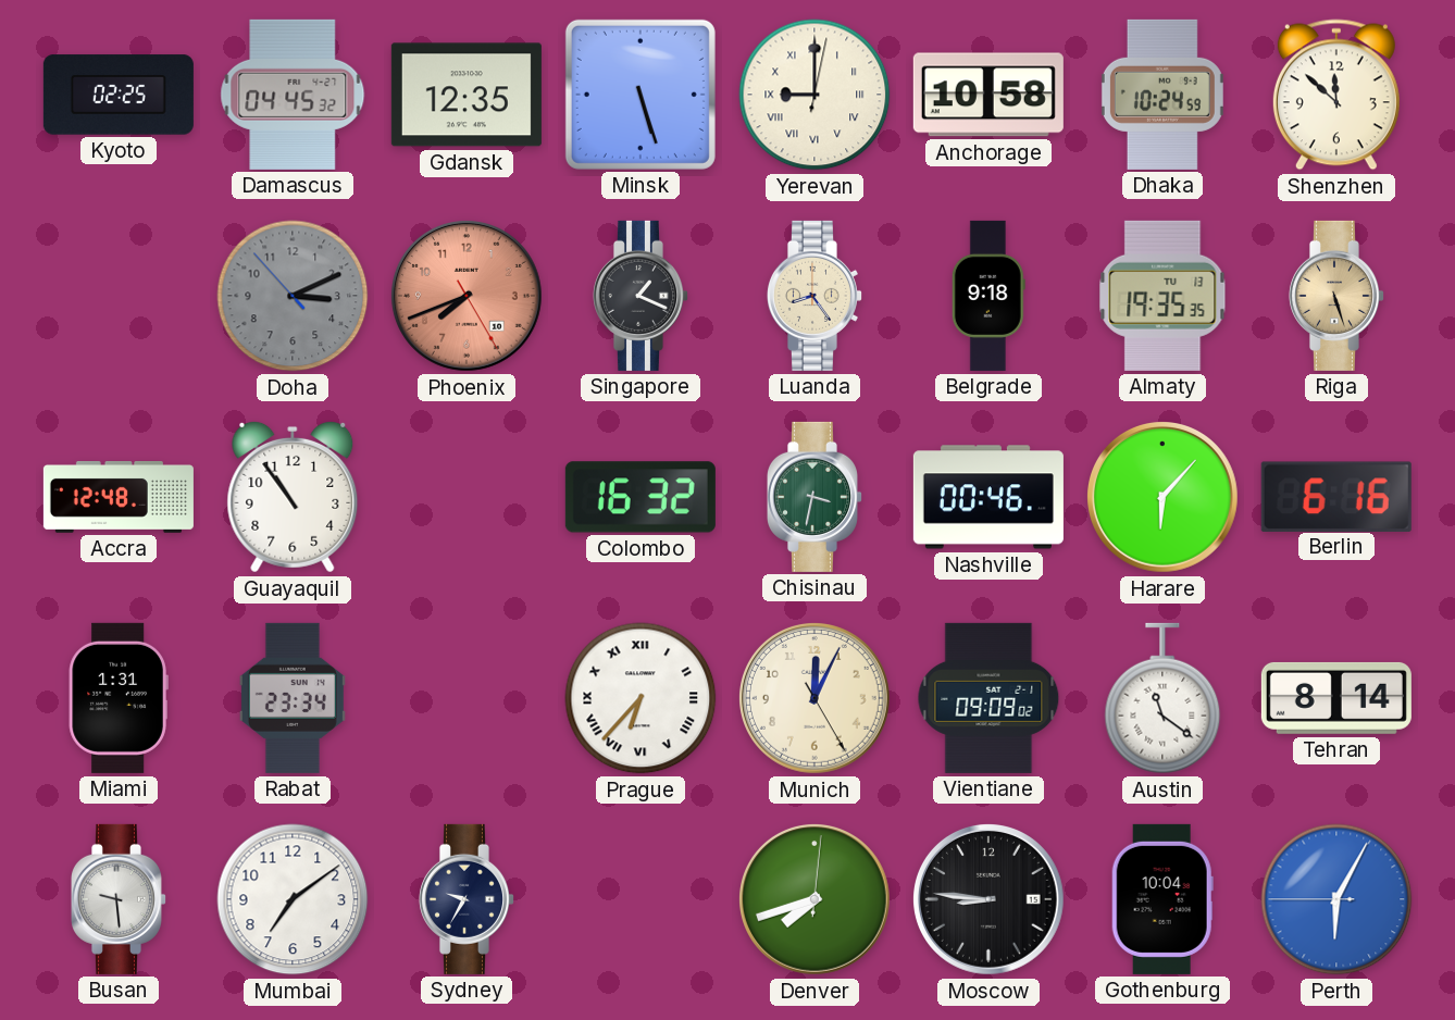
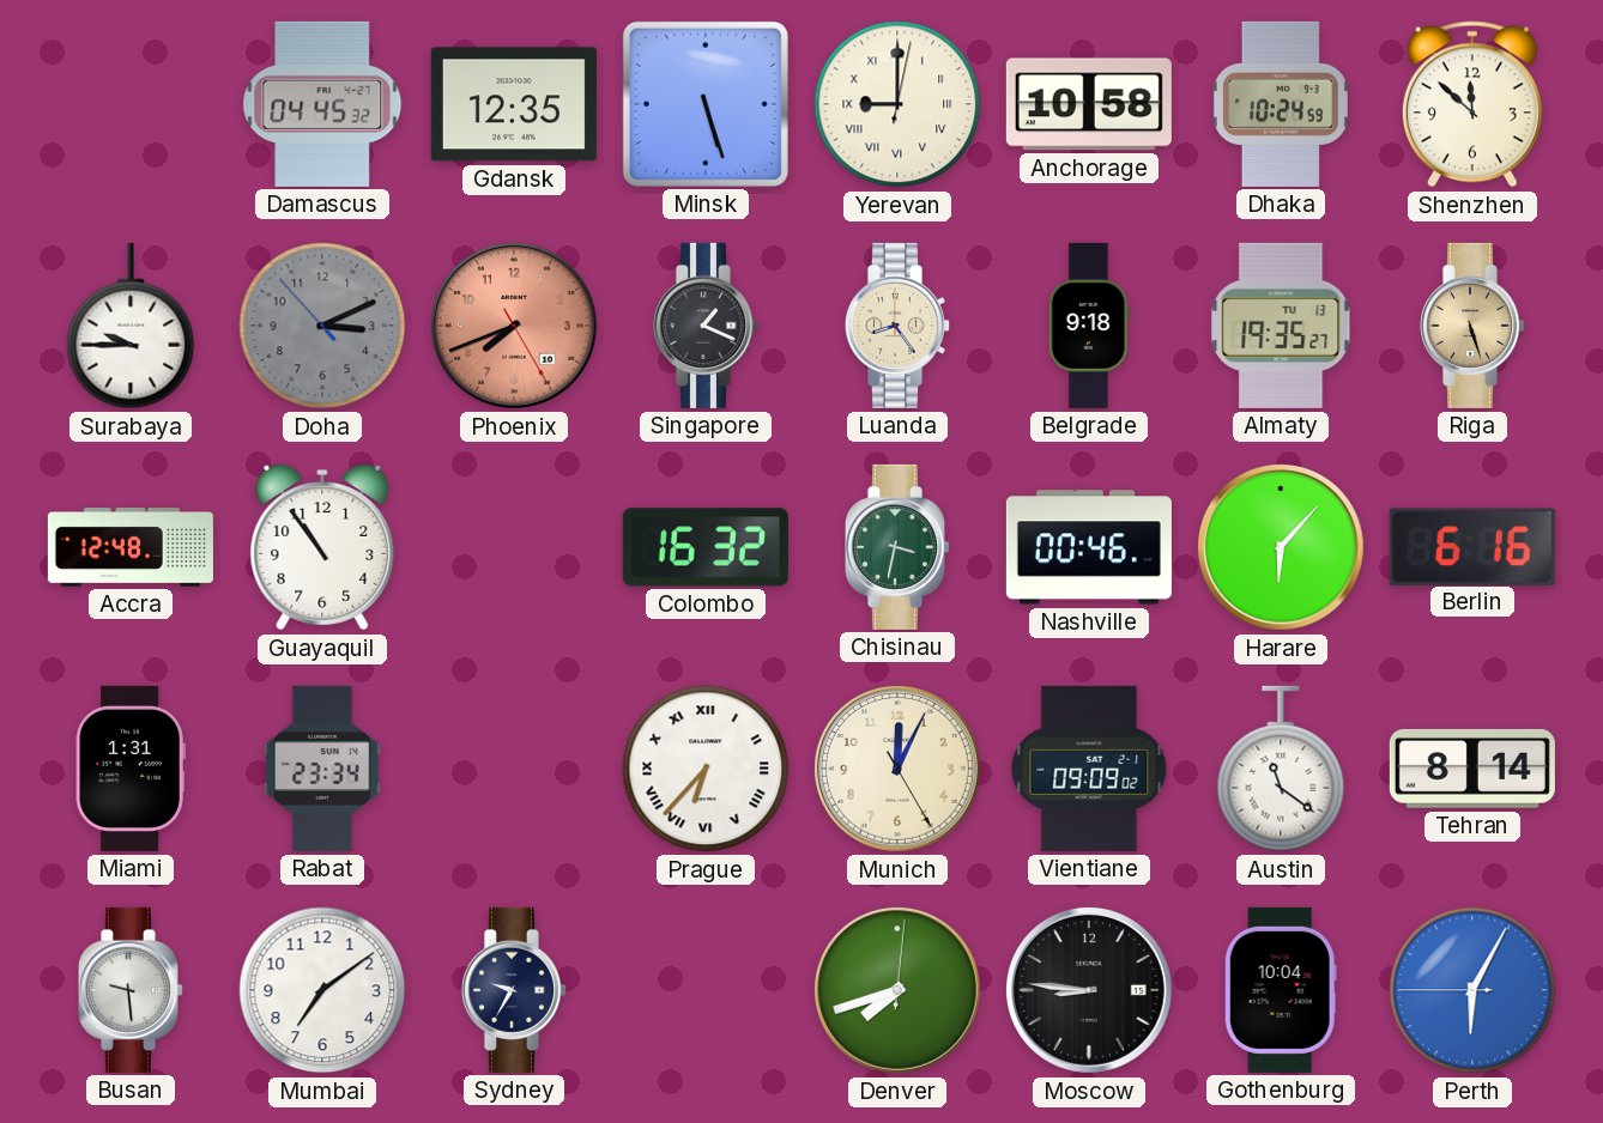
Kyoto: 02:25 -> none
Surabaya: none -> 9:45
Almaty: 19:35:35 -> 19:35:27
